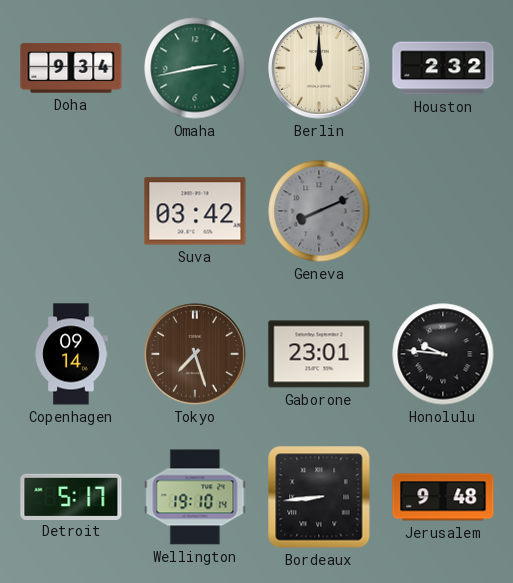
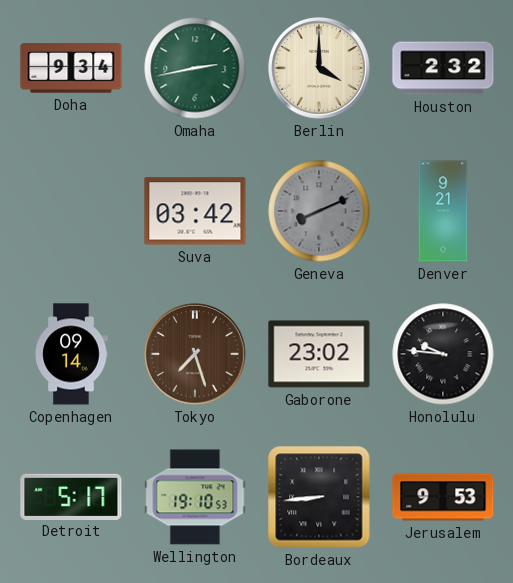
Berlin: 12:00 -> 4:00
Denver: none -> 9:21
Gaborone: 23:01 -> 23:02
Wellington: 19:10:14 -> 19:10:53
Jerusalem: 9:48 -> 9:53
